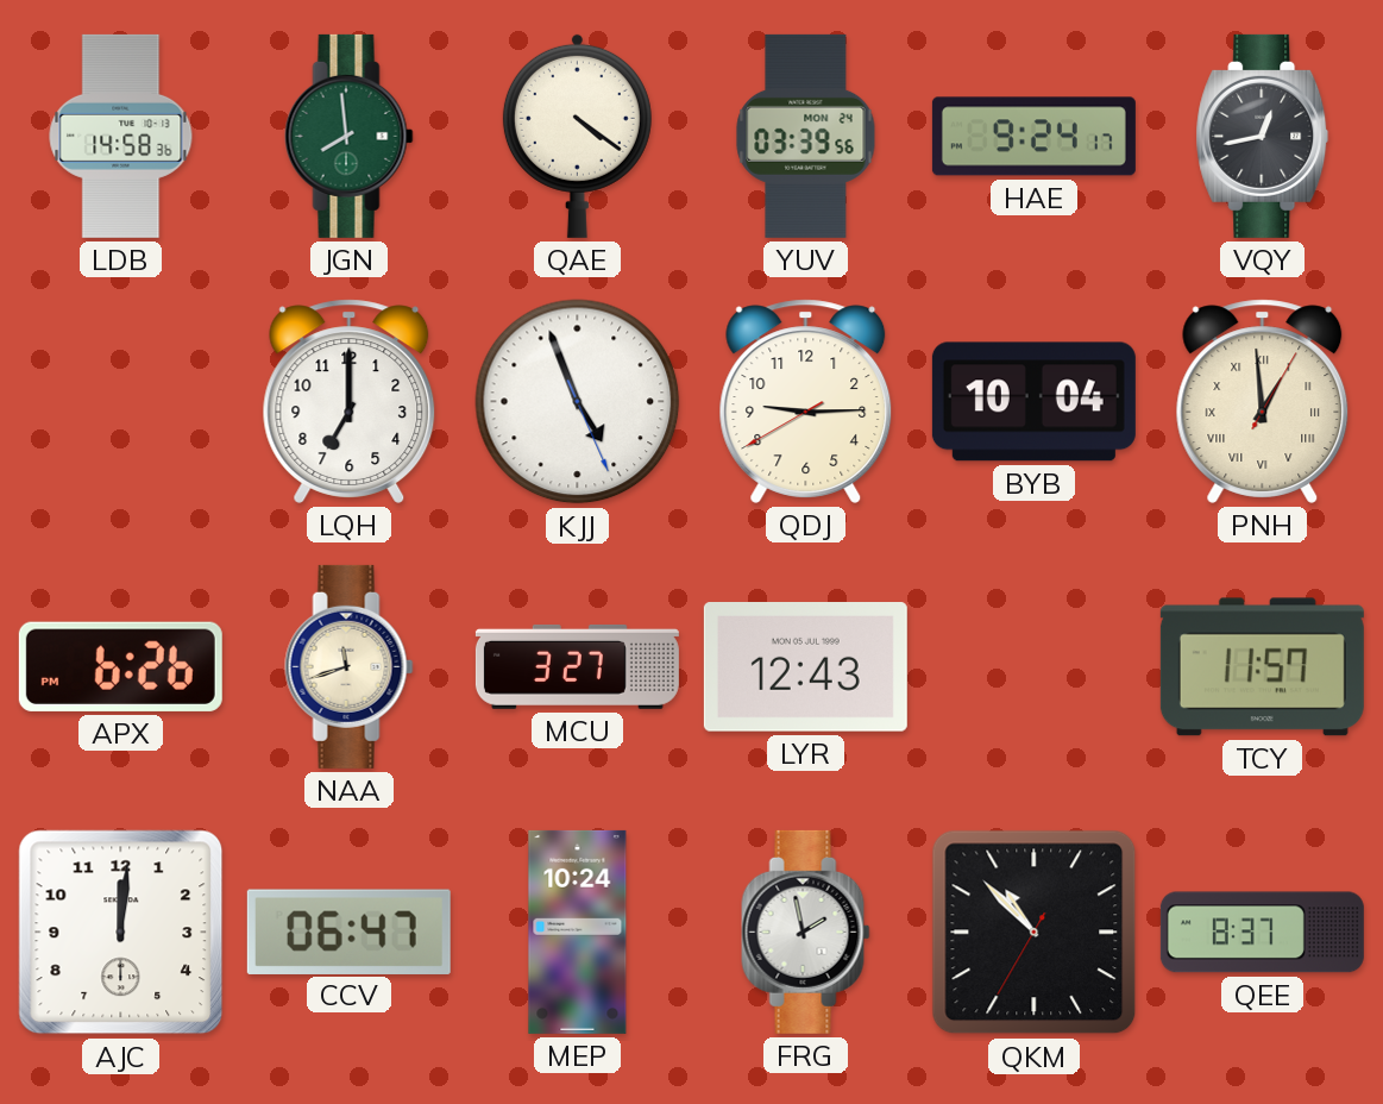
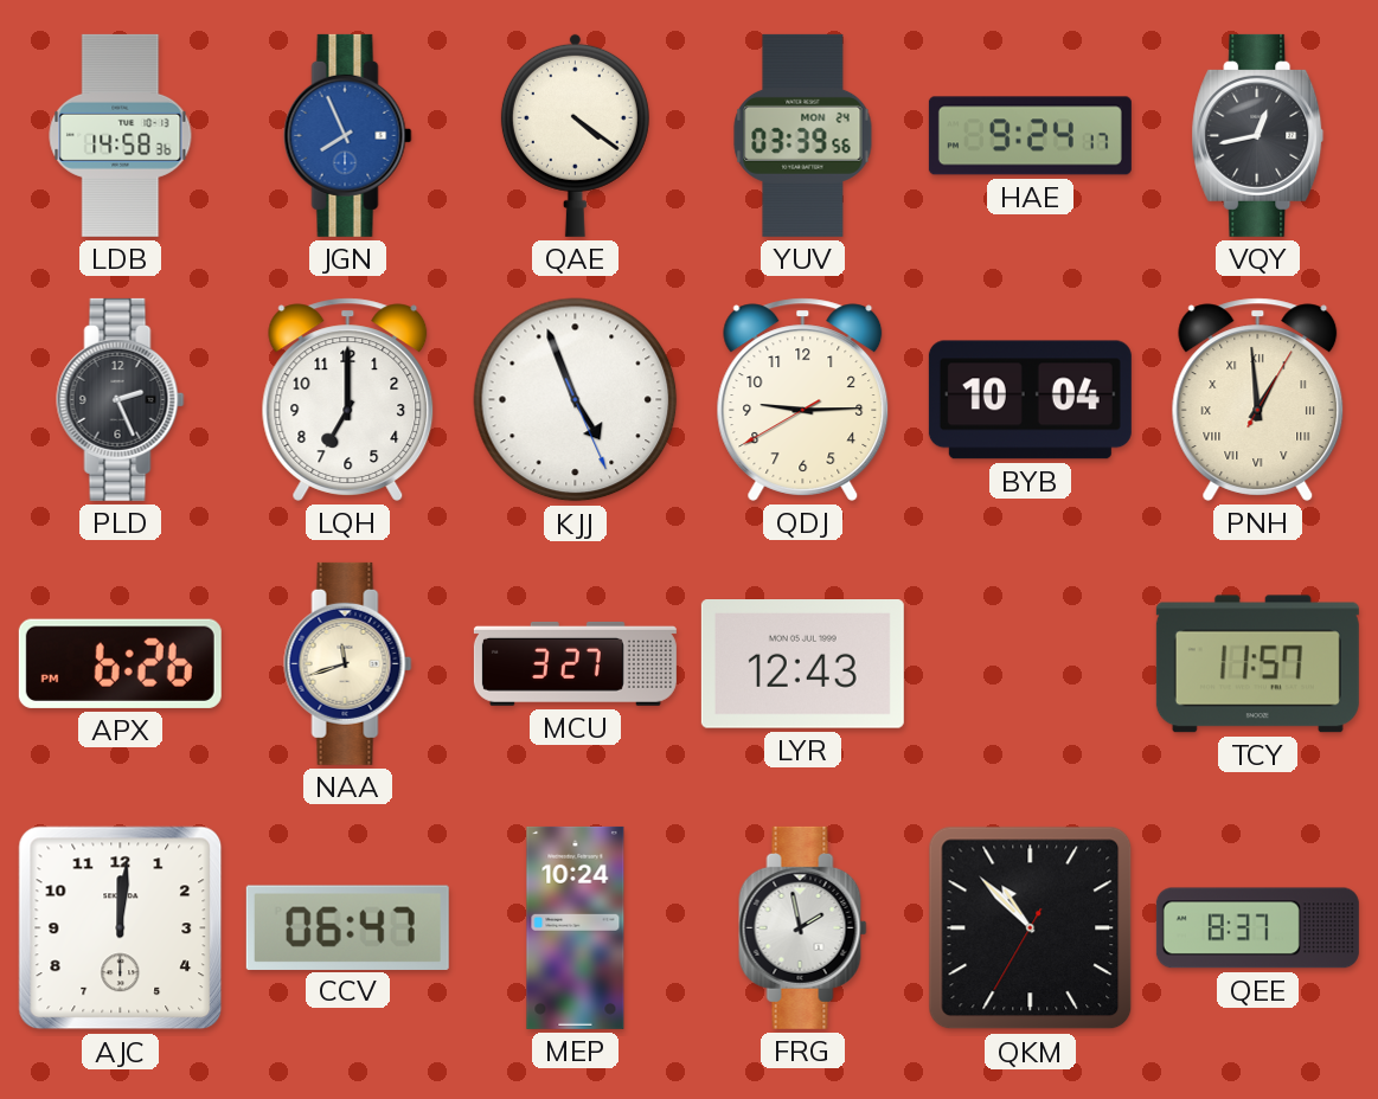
JGN: 7:59 -> 7:56
JGN dial: green -> blue
PLD: none -> 2:26
